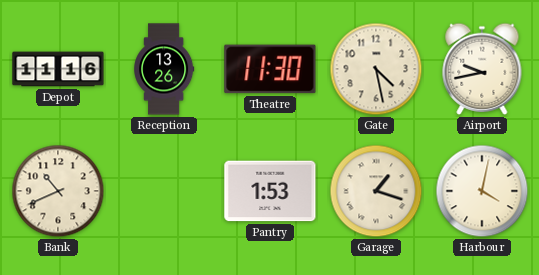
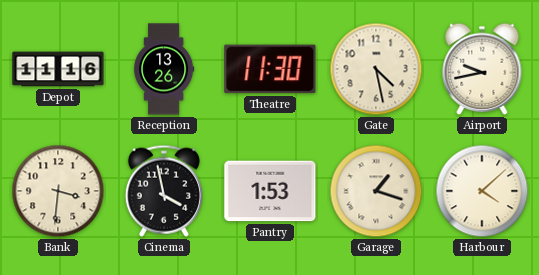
Bank: 10:41 -> 3:31
Cinema: none -> 3:58
Harbour: 4:02 -> 4:08
